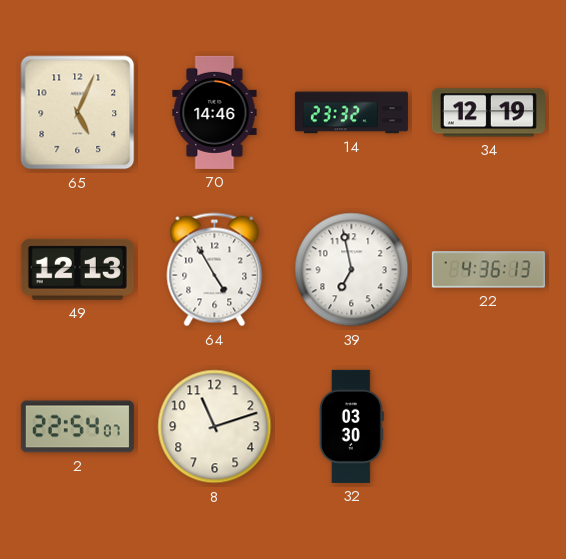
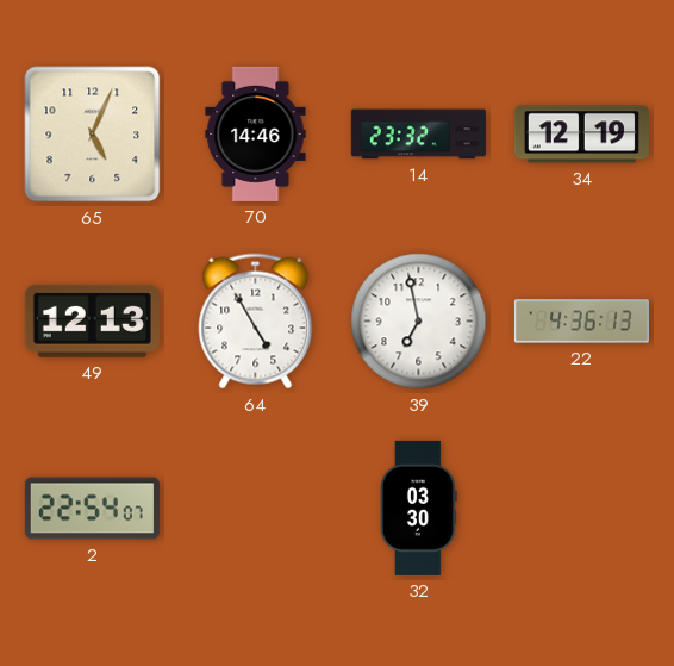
8: 11:12 -> none
